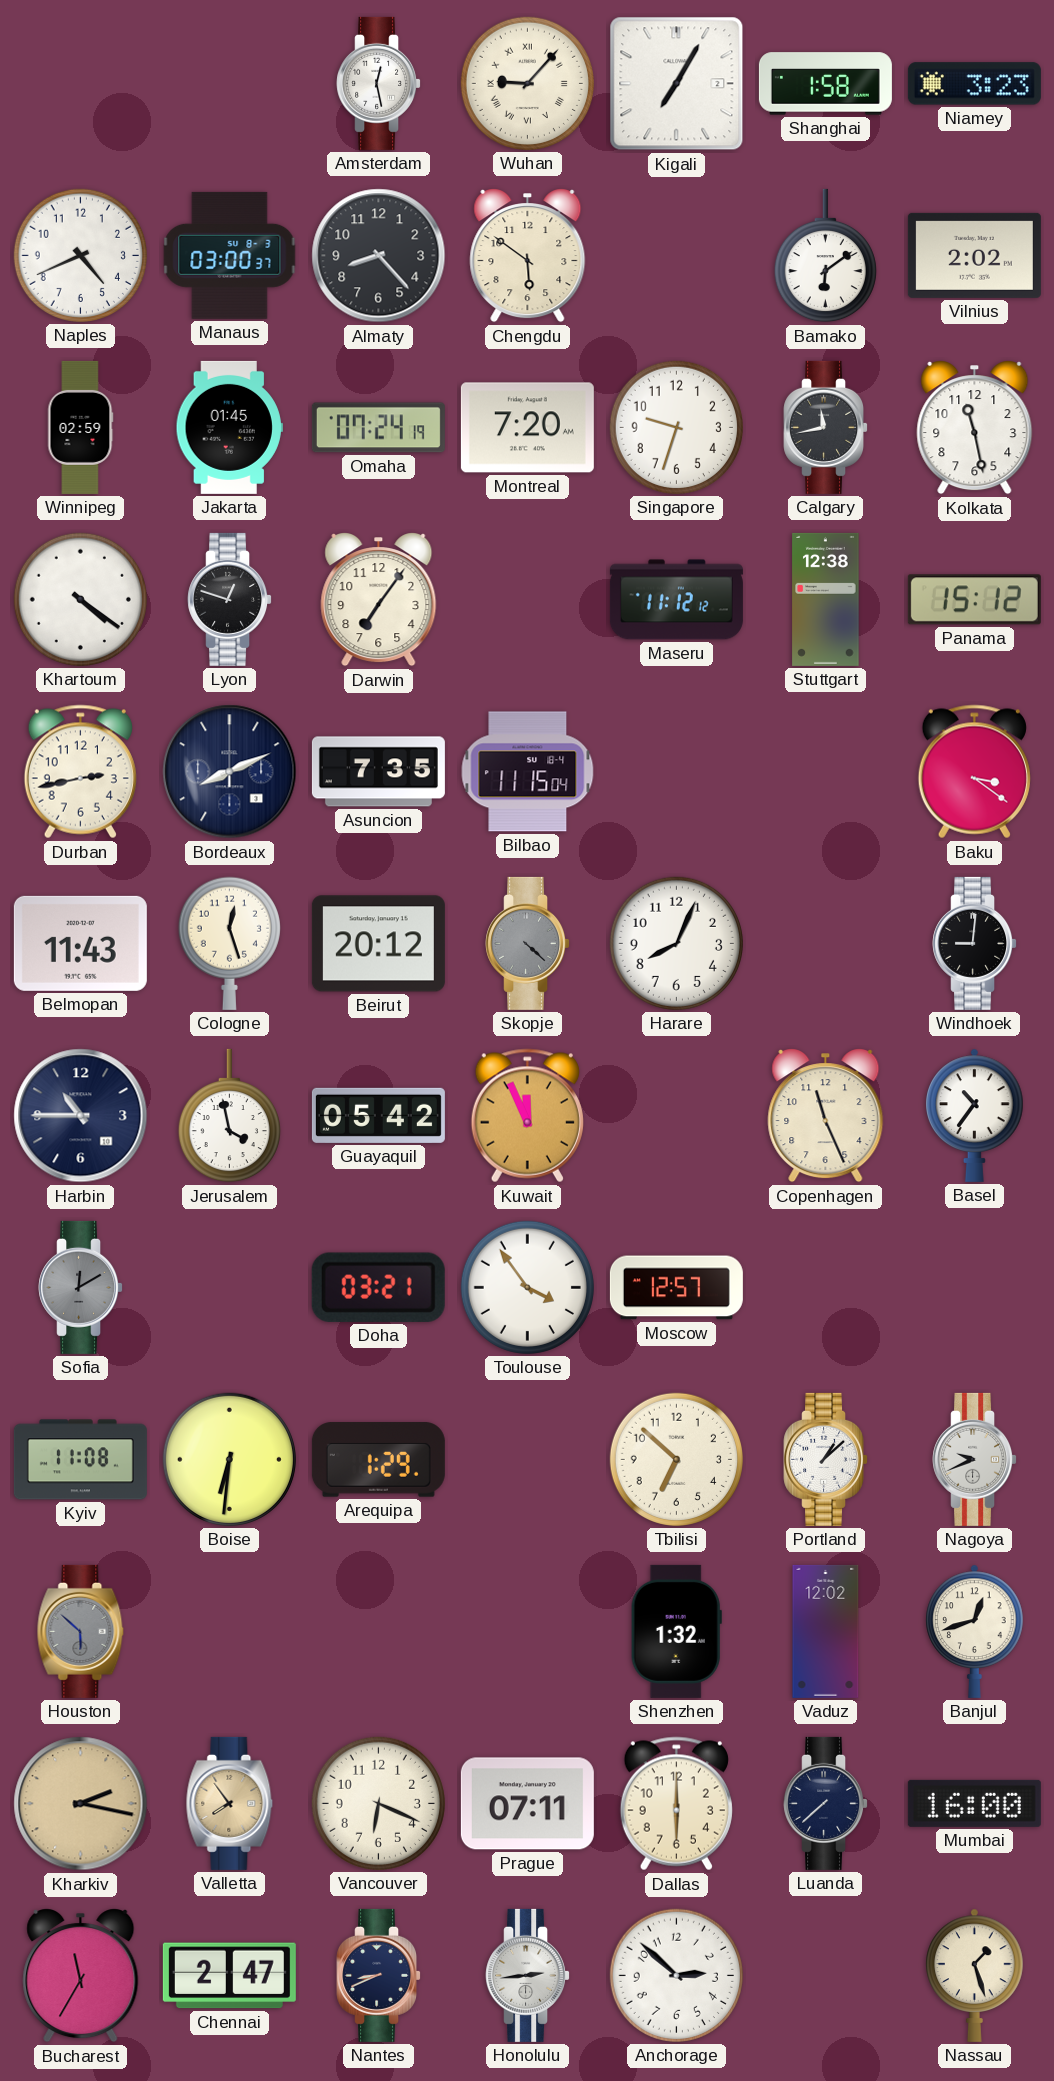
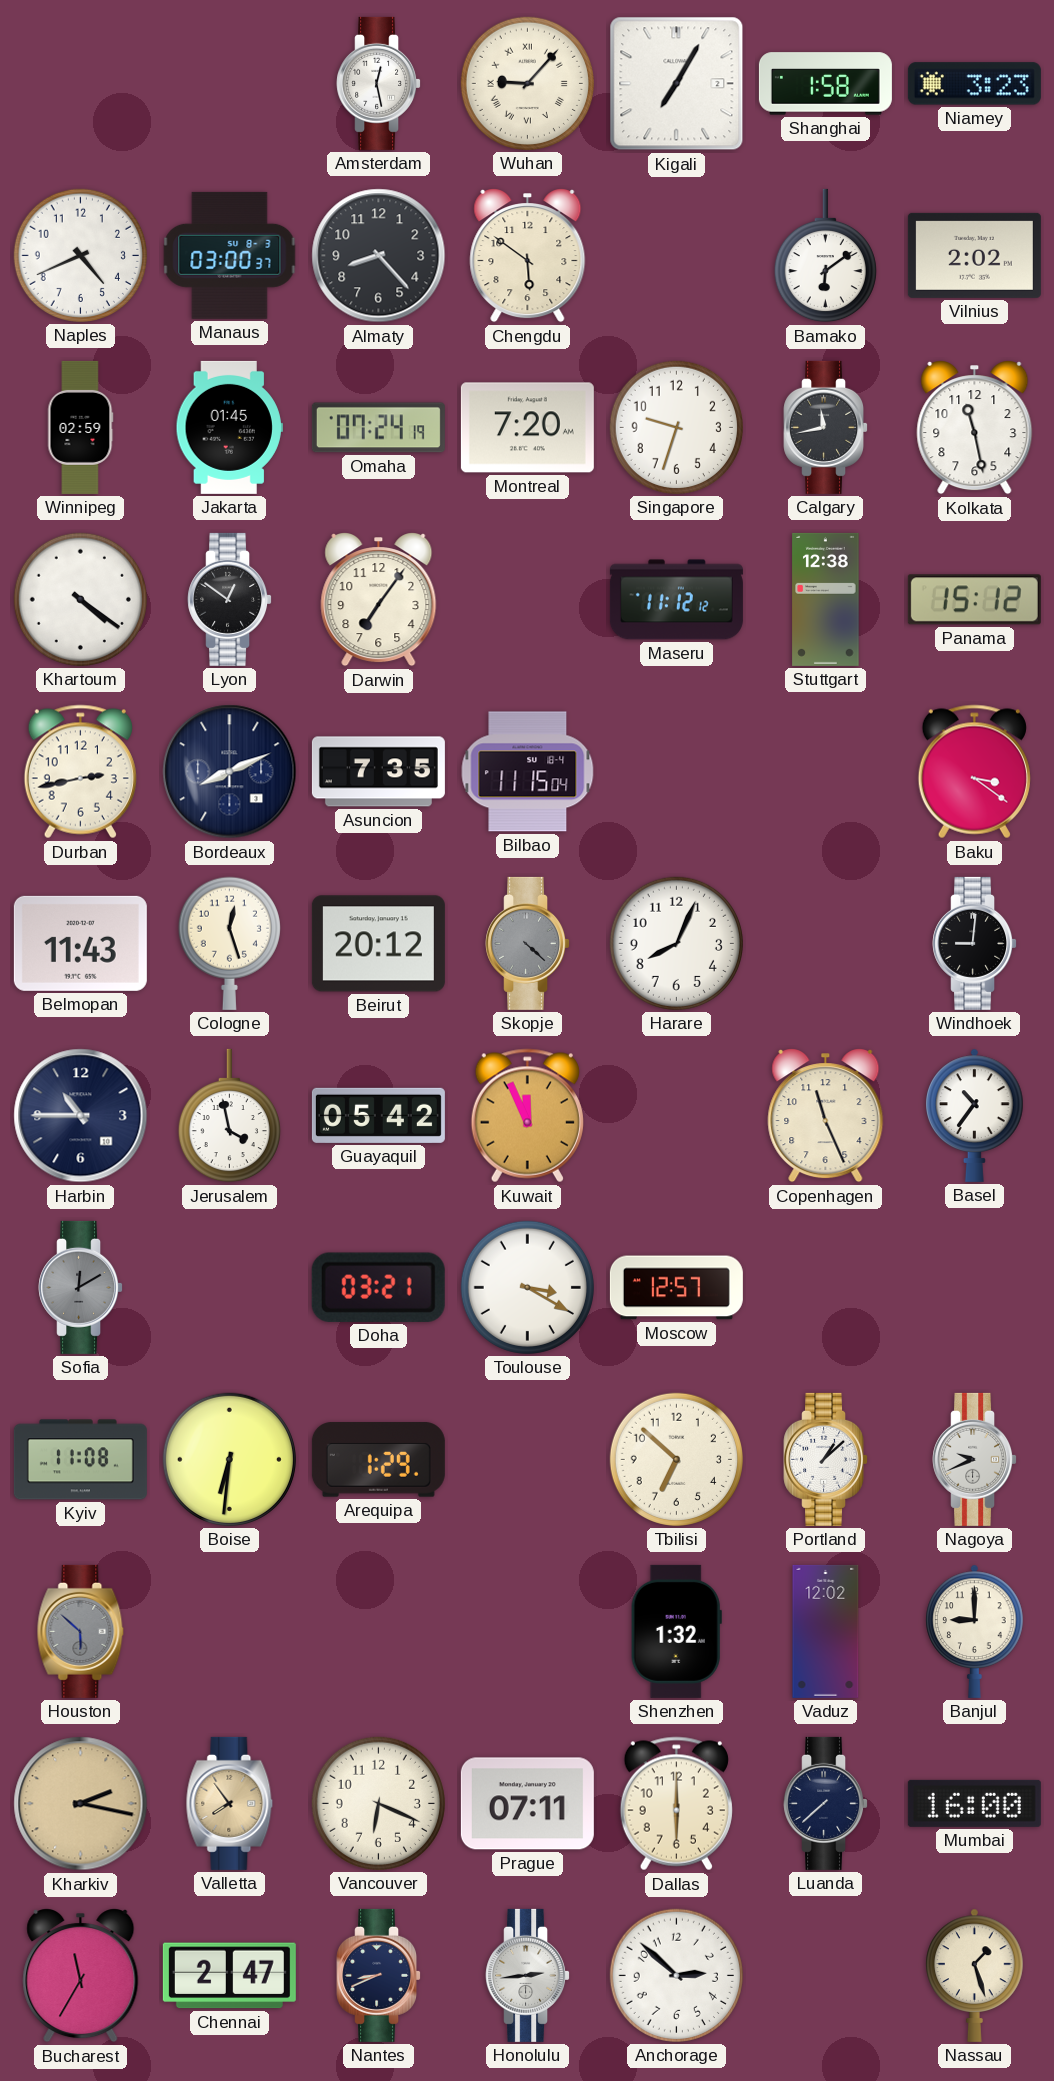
Lyon: 12:48 -> 12:51
Toulouse: 3:54 -> 3:20
Banjul: 12:42 -> 9:00
